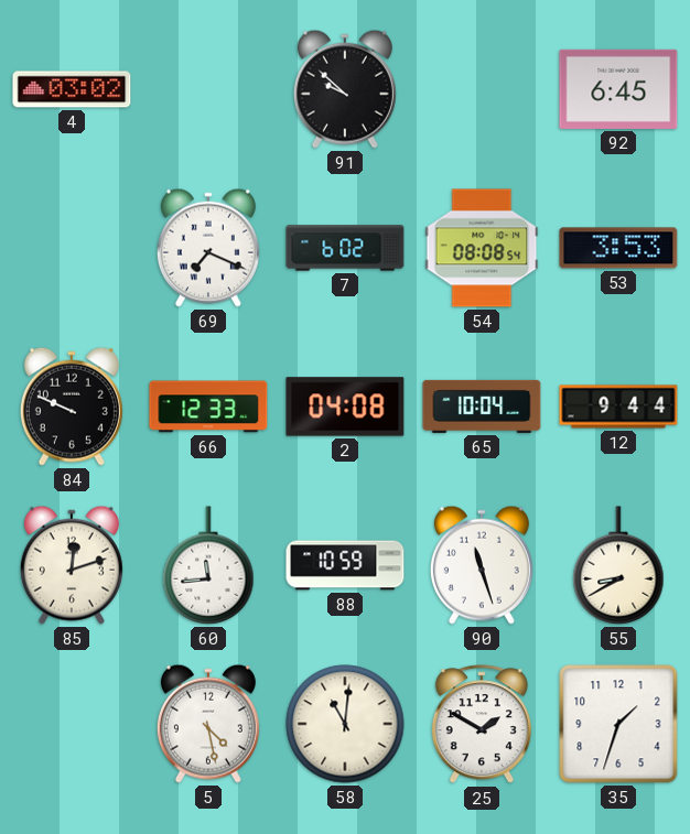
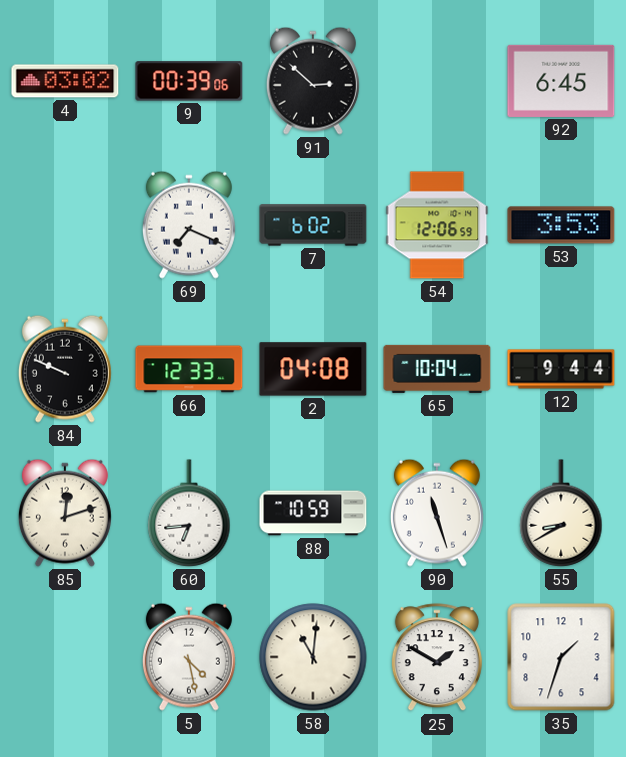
9: none -> 00:39
91: 9:52 -> 2:52
54: 08:08 -> 12:06
60: 11:44 -> 6:44
